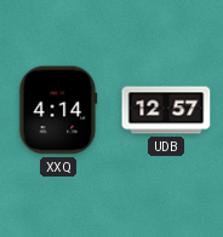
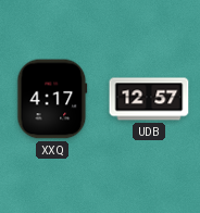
XXQ: 4:14 -> 4:17
